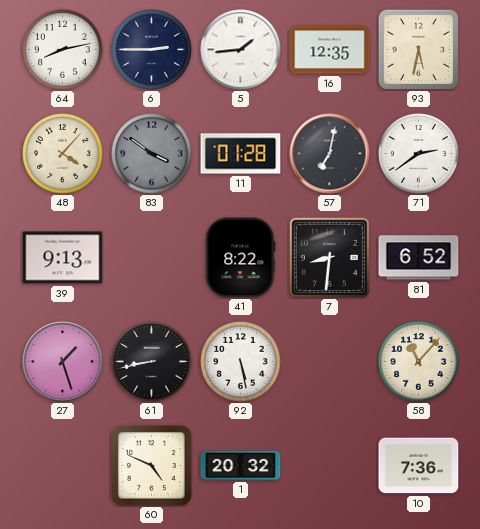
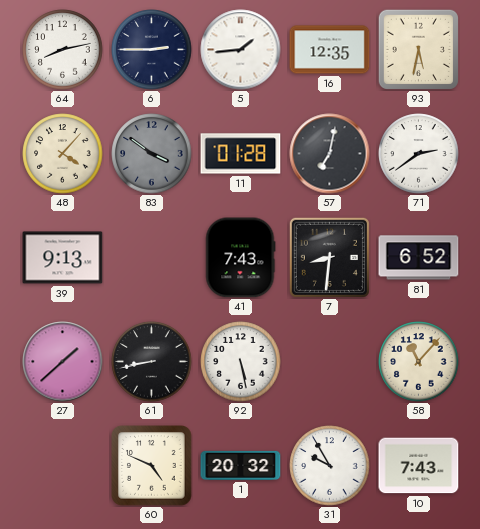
41: 8:22 -> 7:43
27: 1:27 -> 1:38
31: none -> 9:55
10: 7:36 -> 7:43
